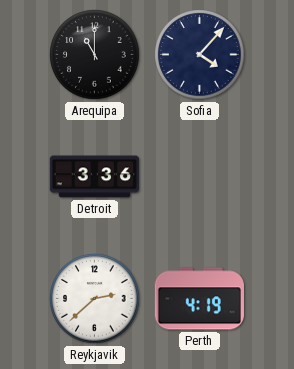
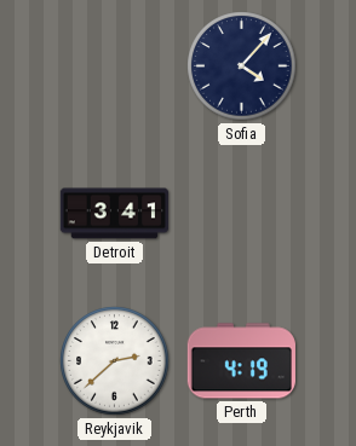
Arequipa: 11:00 -> none
Detroit: 3:36 -> 3:41
